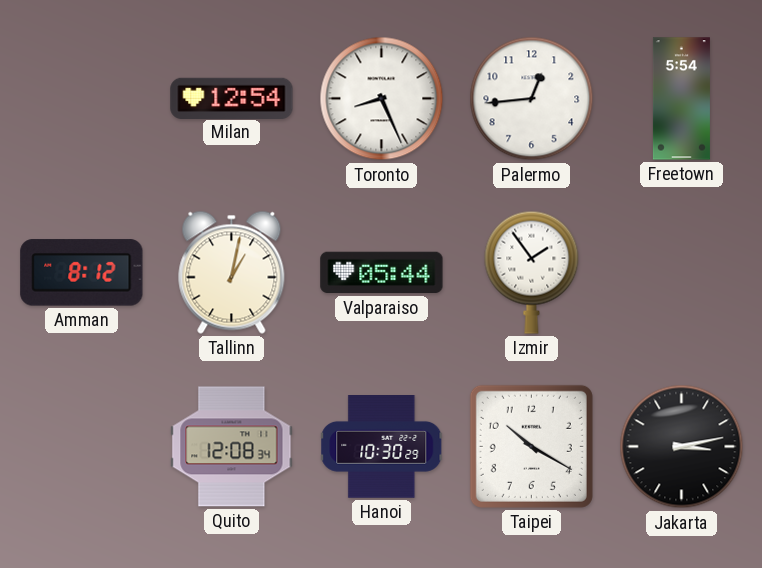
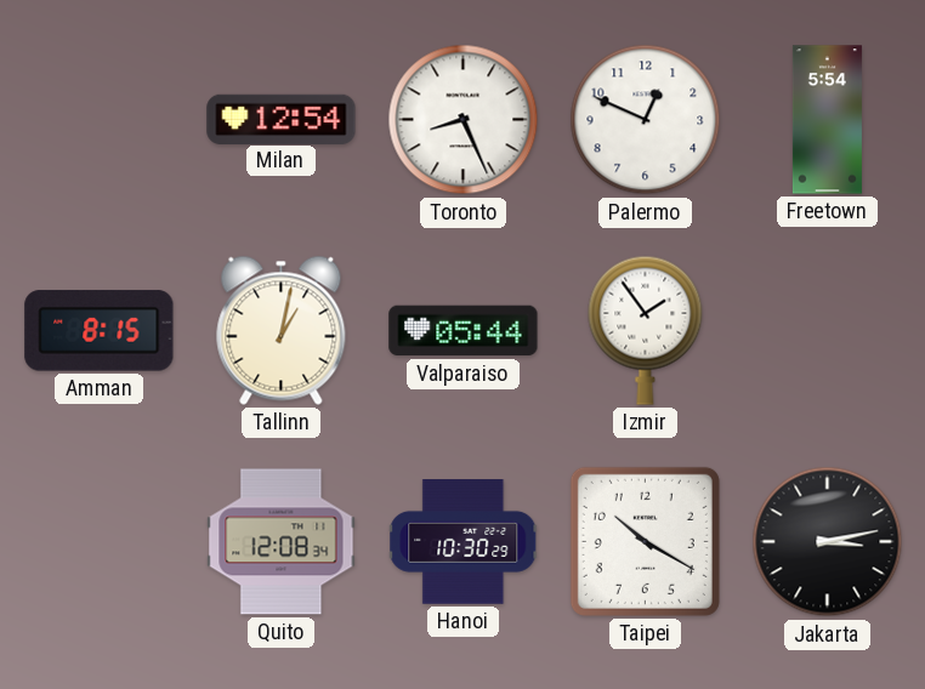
Palermo: 12:44 -> 12:49
Amman: 8:12 -> 8:15
